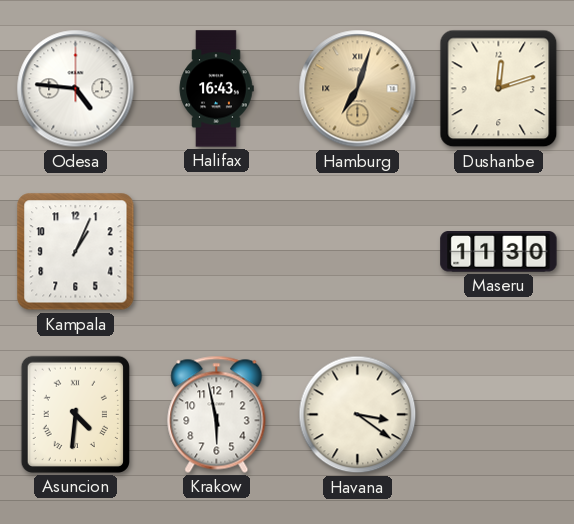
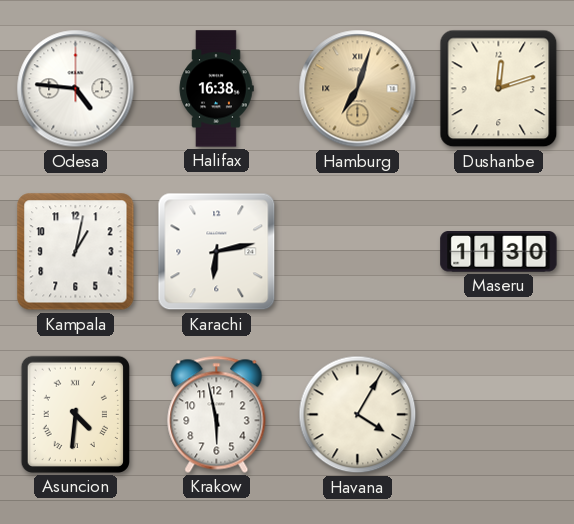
Halifax: 16:43 -> 16:38
Kampala: 1:04 -> 1:02
Karachi: none -> 6:13
Havana: 3:21 -> 4:05
